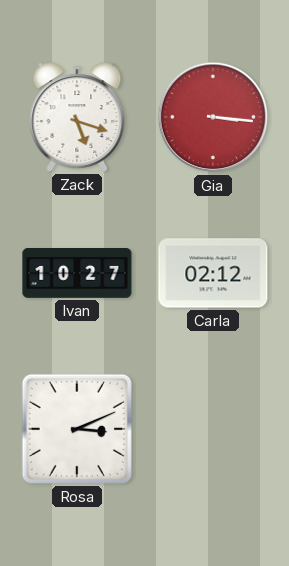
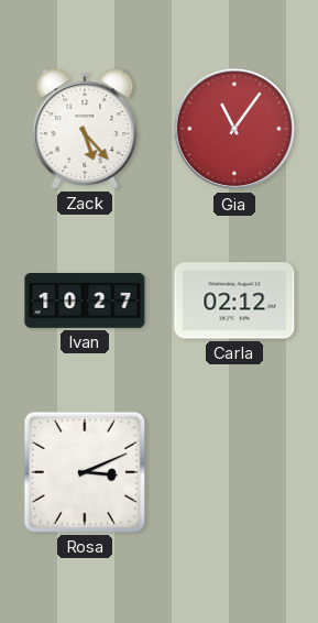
Zack: 5:18 -> 5:23
Gia: 3:16 -> 11:06
